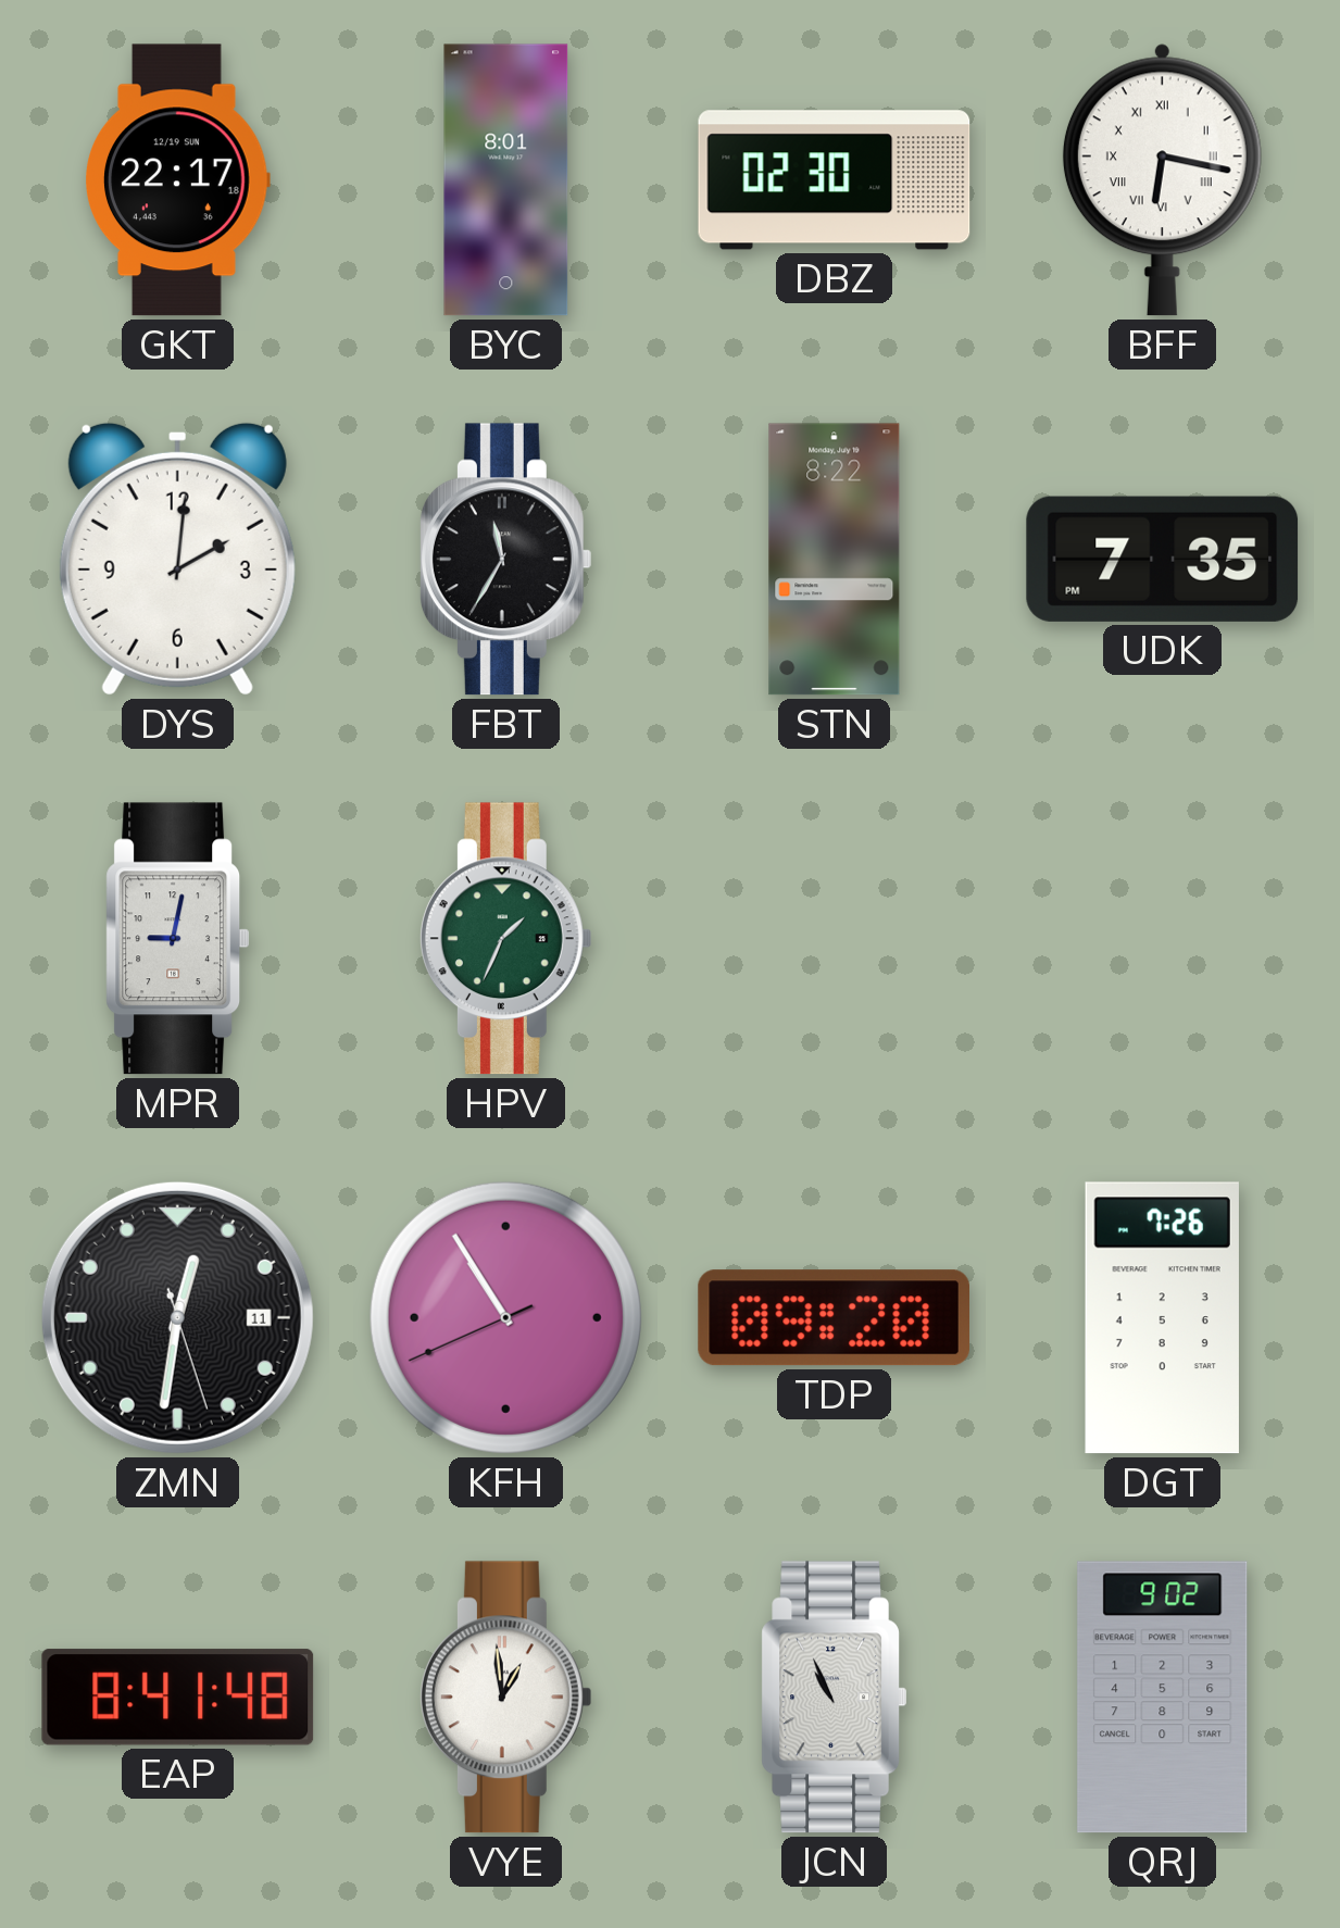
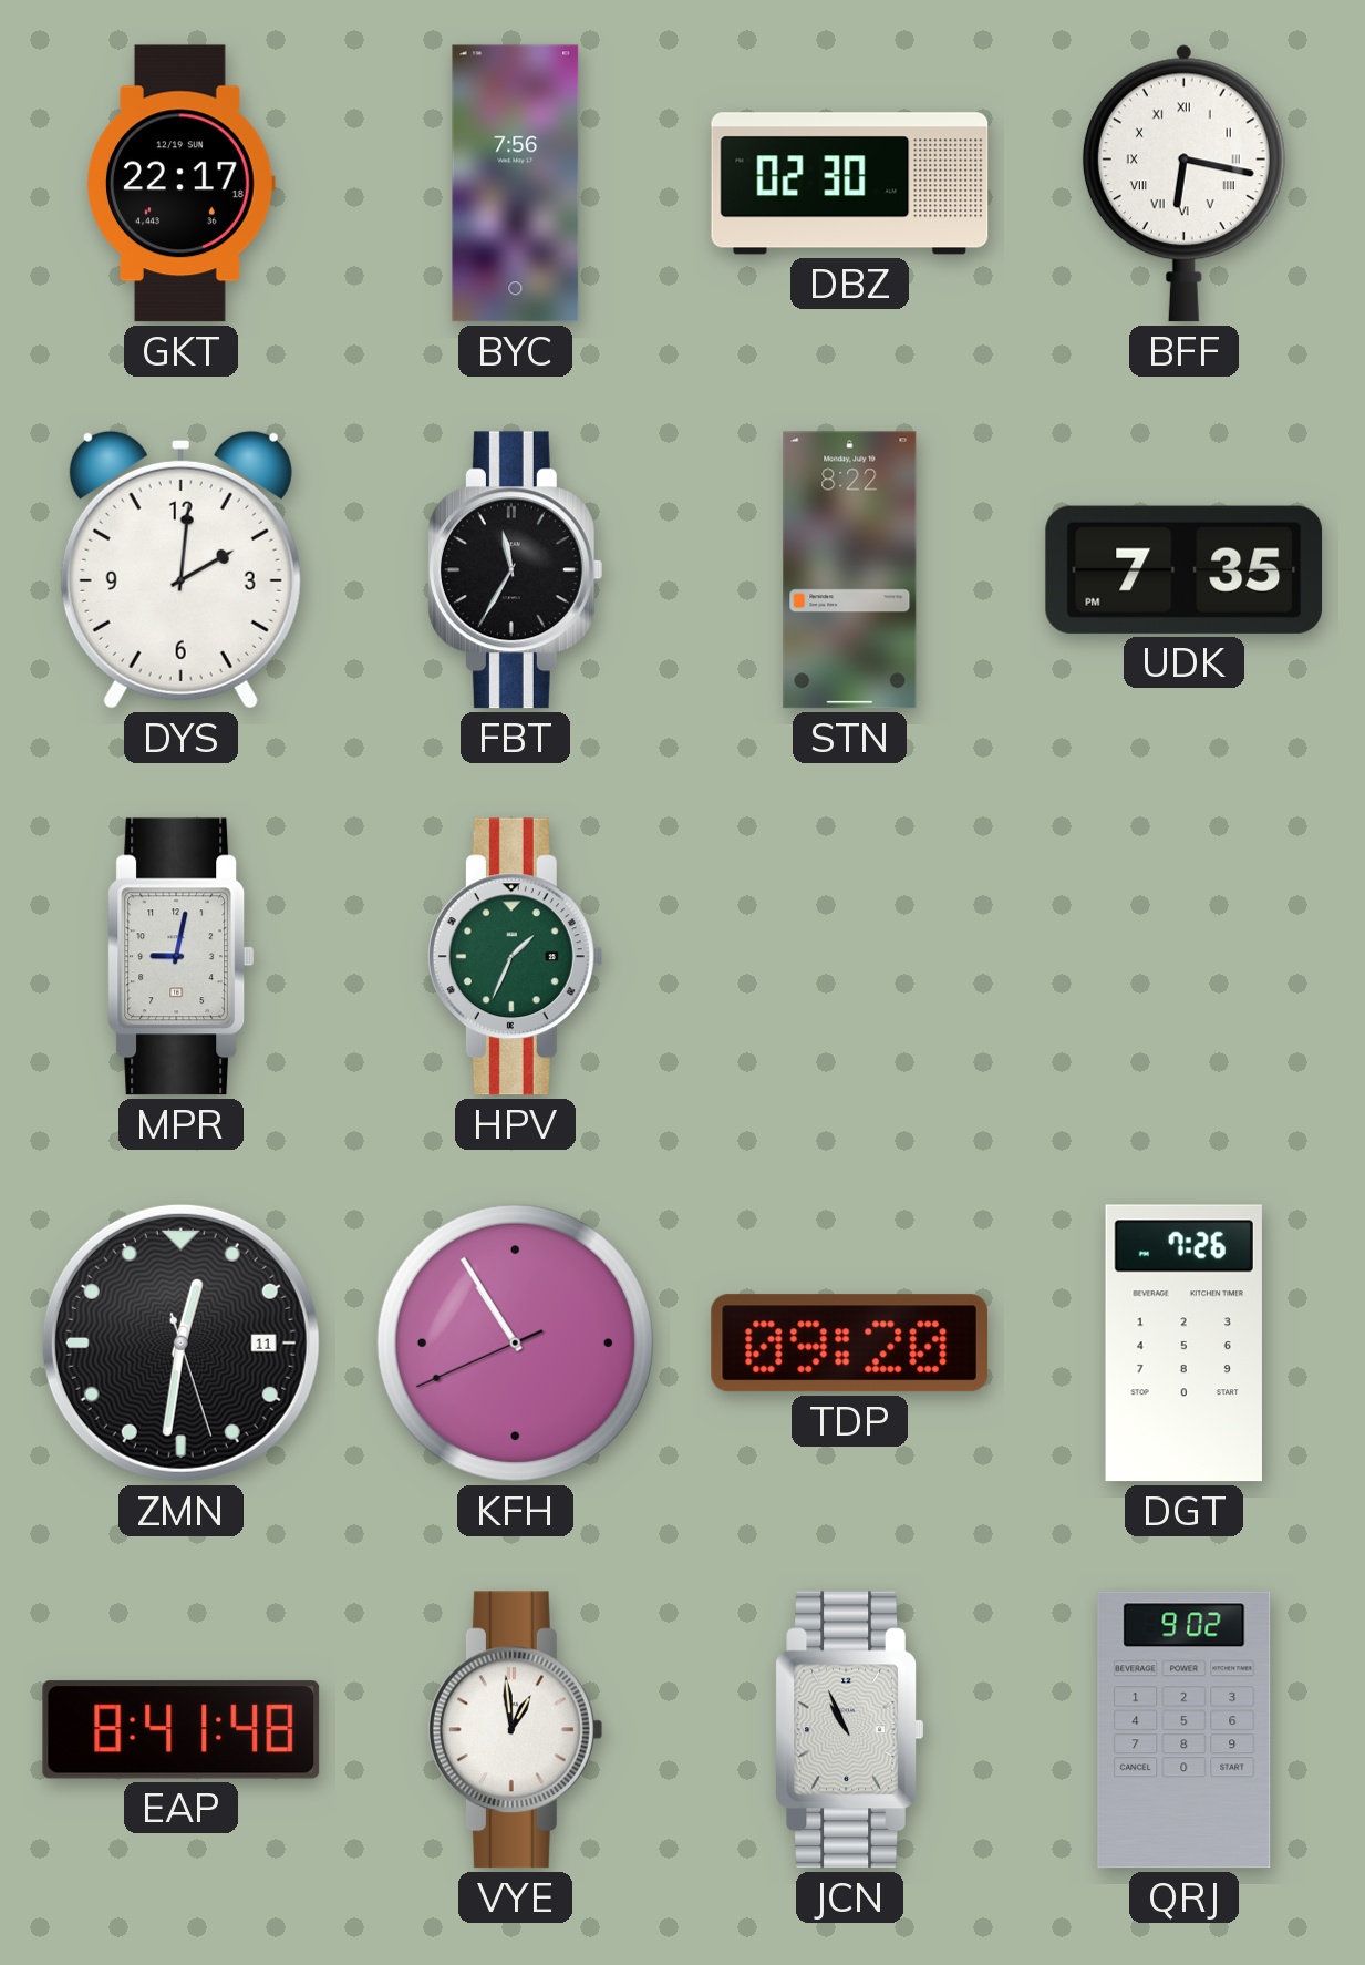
BYC: 8:01 -> 7:56
